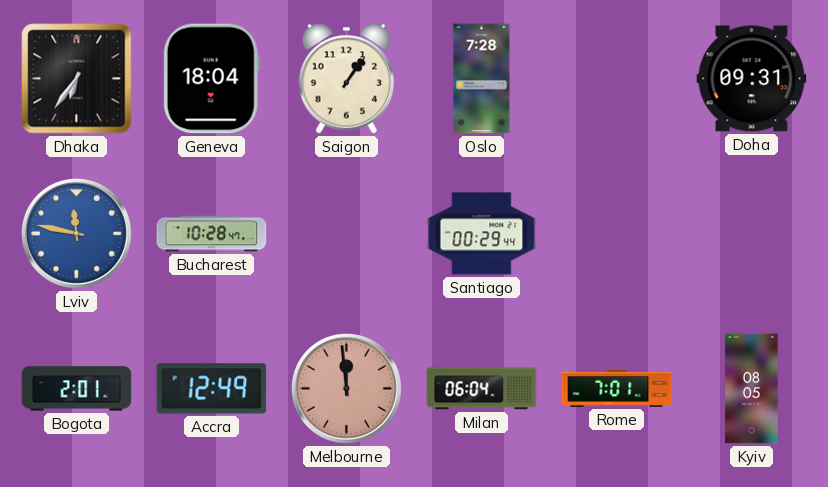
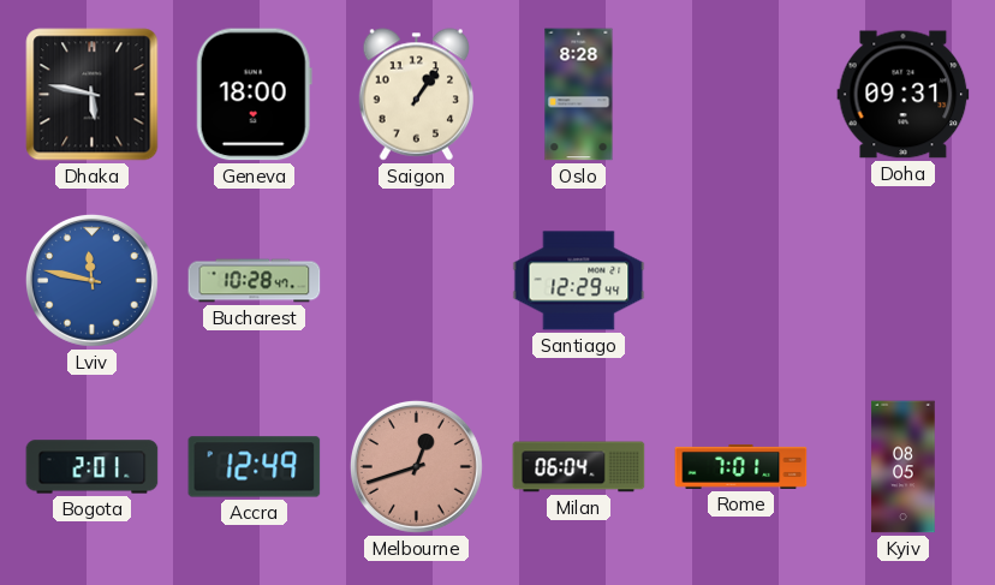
Dhaka: 6:36 -> 5:47
Geneva: 18:04 -> 18:00
Oslo: 7:28 -> 8:28
Santiago: 00:29 -> 12:29
Melbourne: 11:59 -> 12:42
